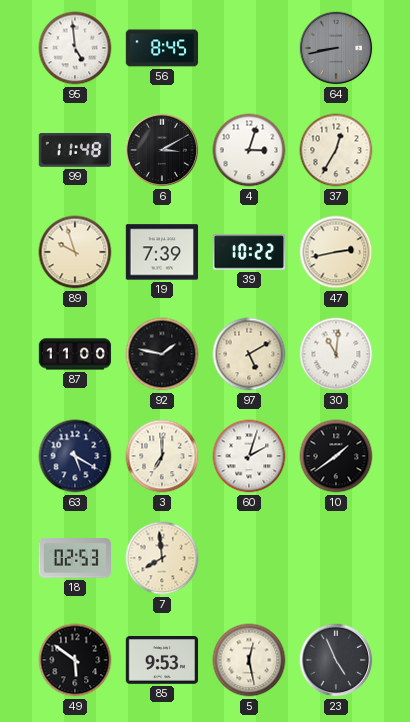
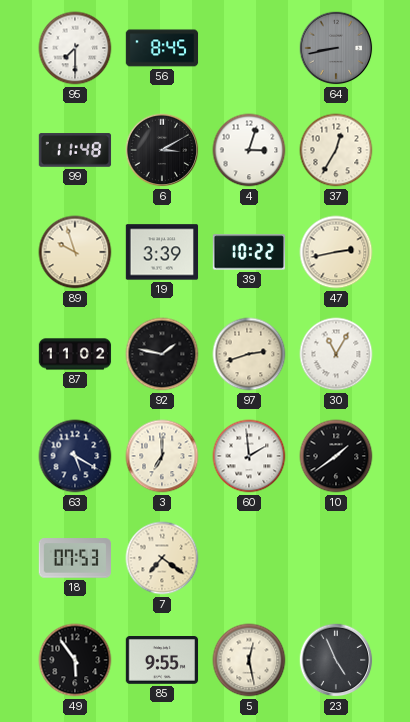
95: 4:59 -> 7:30
19: 7:39 -> 3:39
87: 11:00 -> 11:02
97: 5:10 -> 2:42
30: 11:01 -> 11:05
60: 2:03 -> 1:59
18: 02:53 -> 07:53
7: 7:59 -> 7:21
49: 5:51 -> 5:54
85: 9:53 -> 9:55
